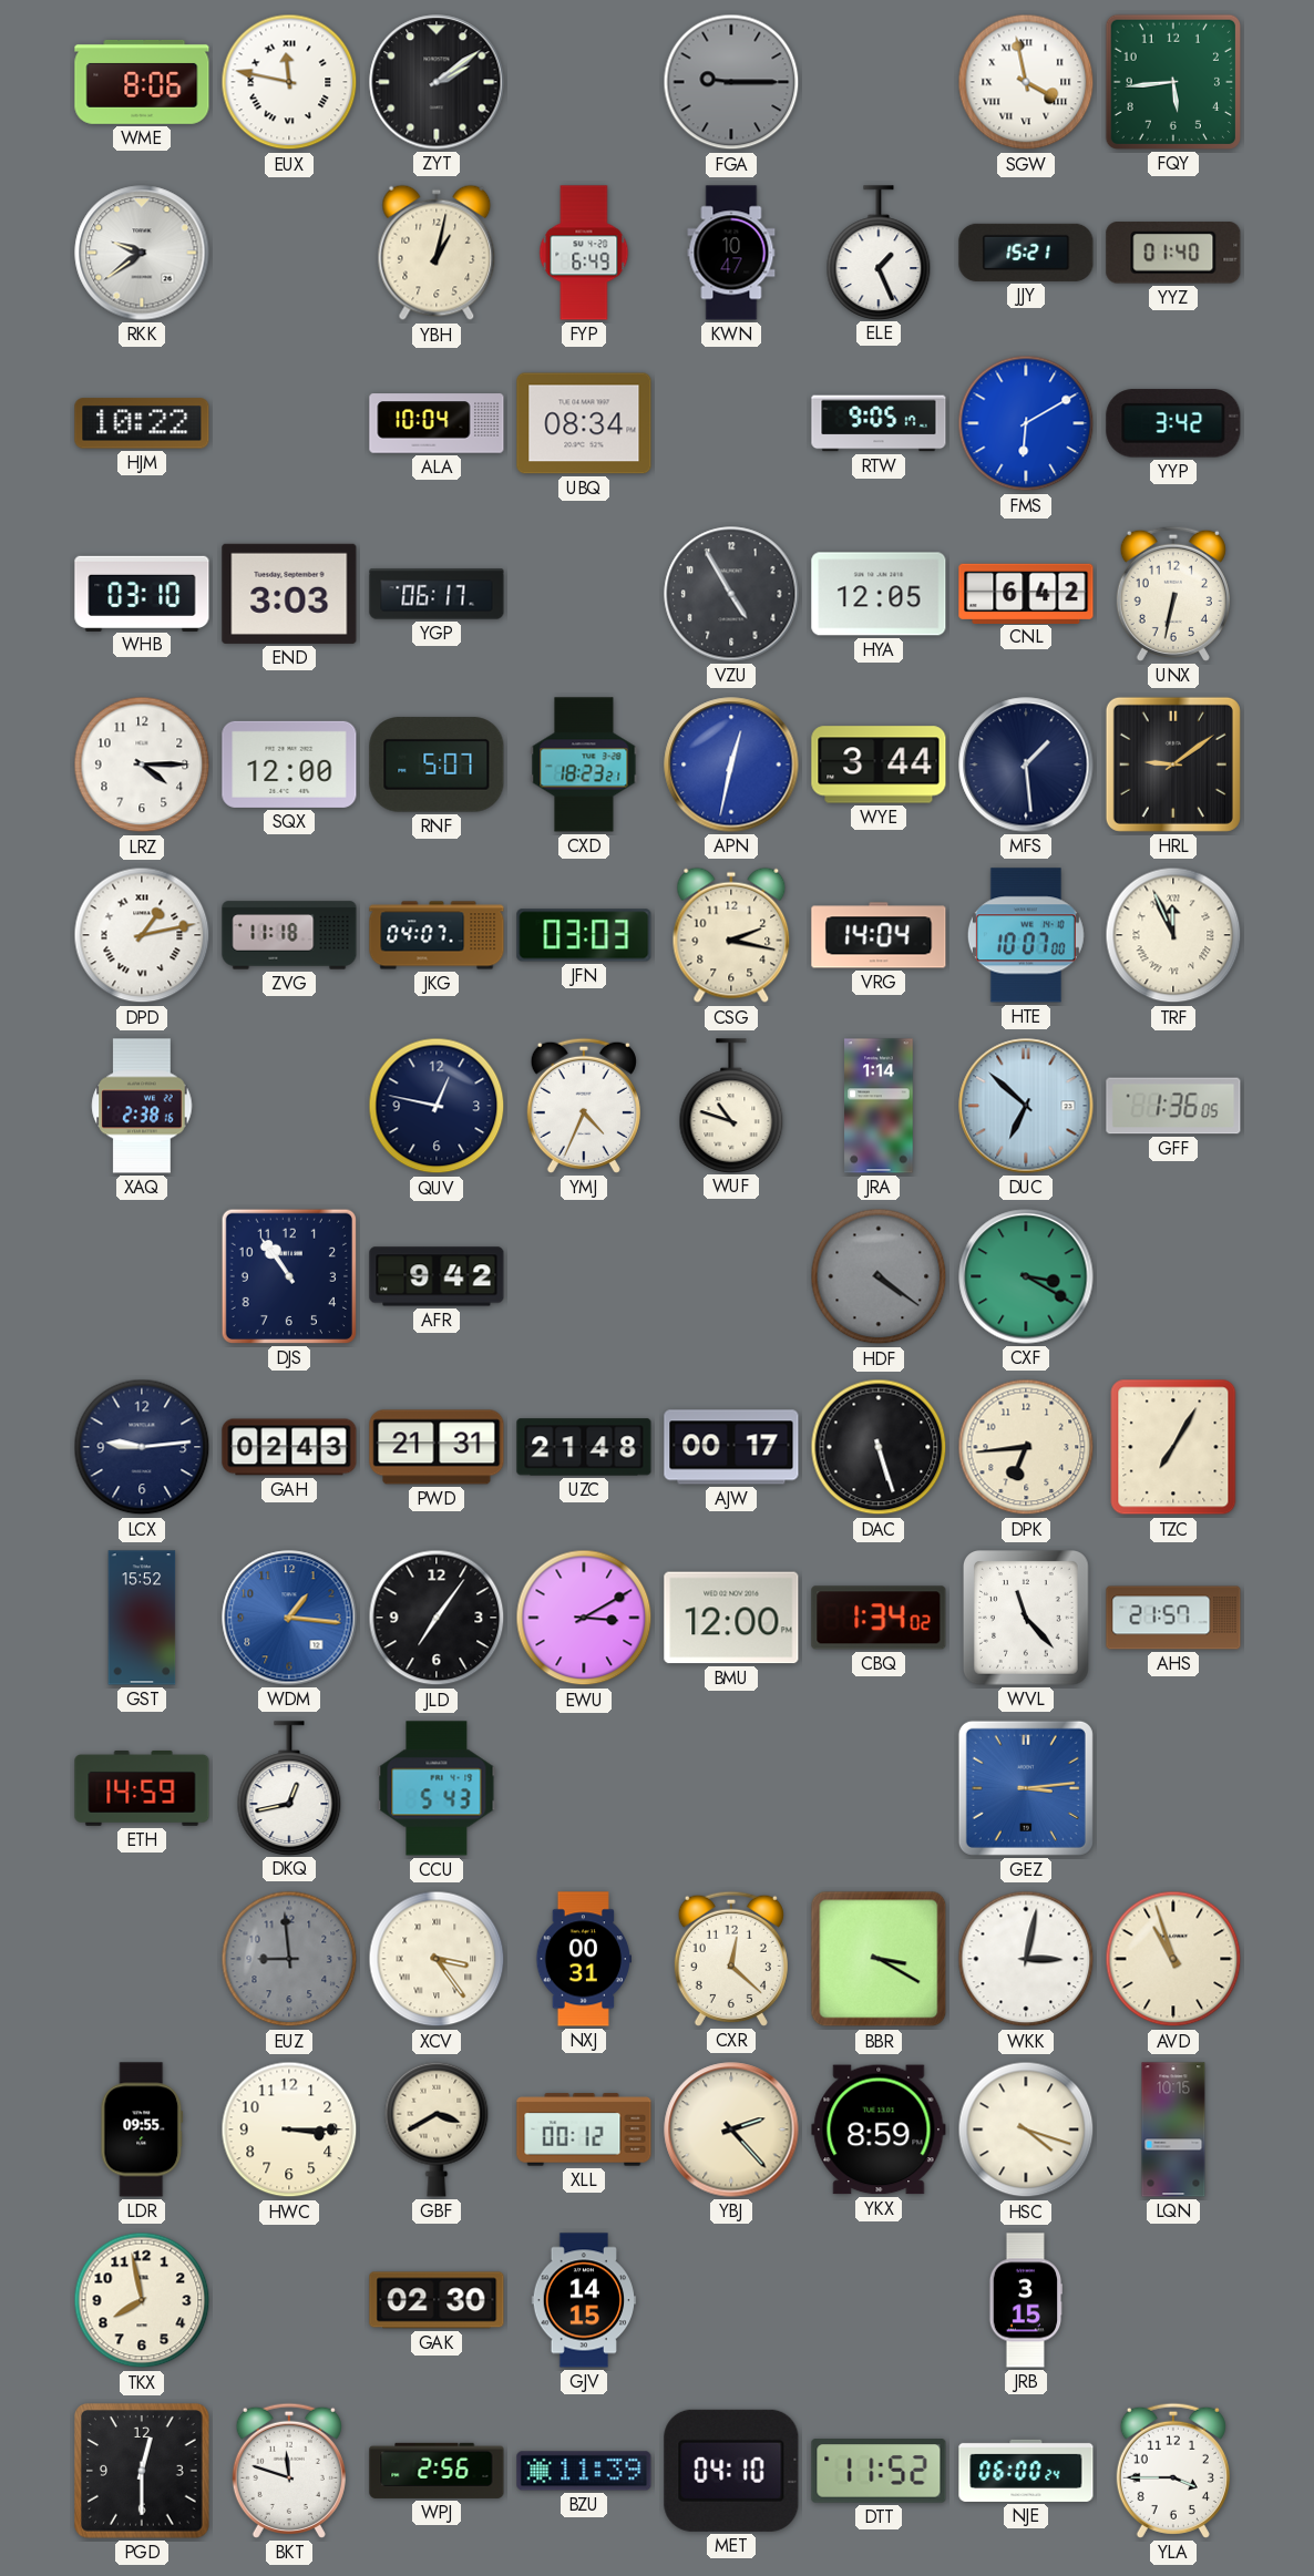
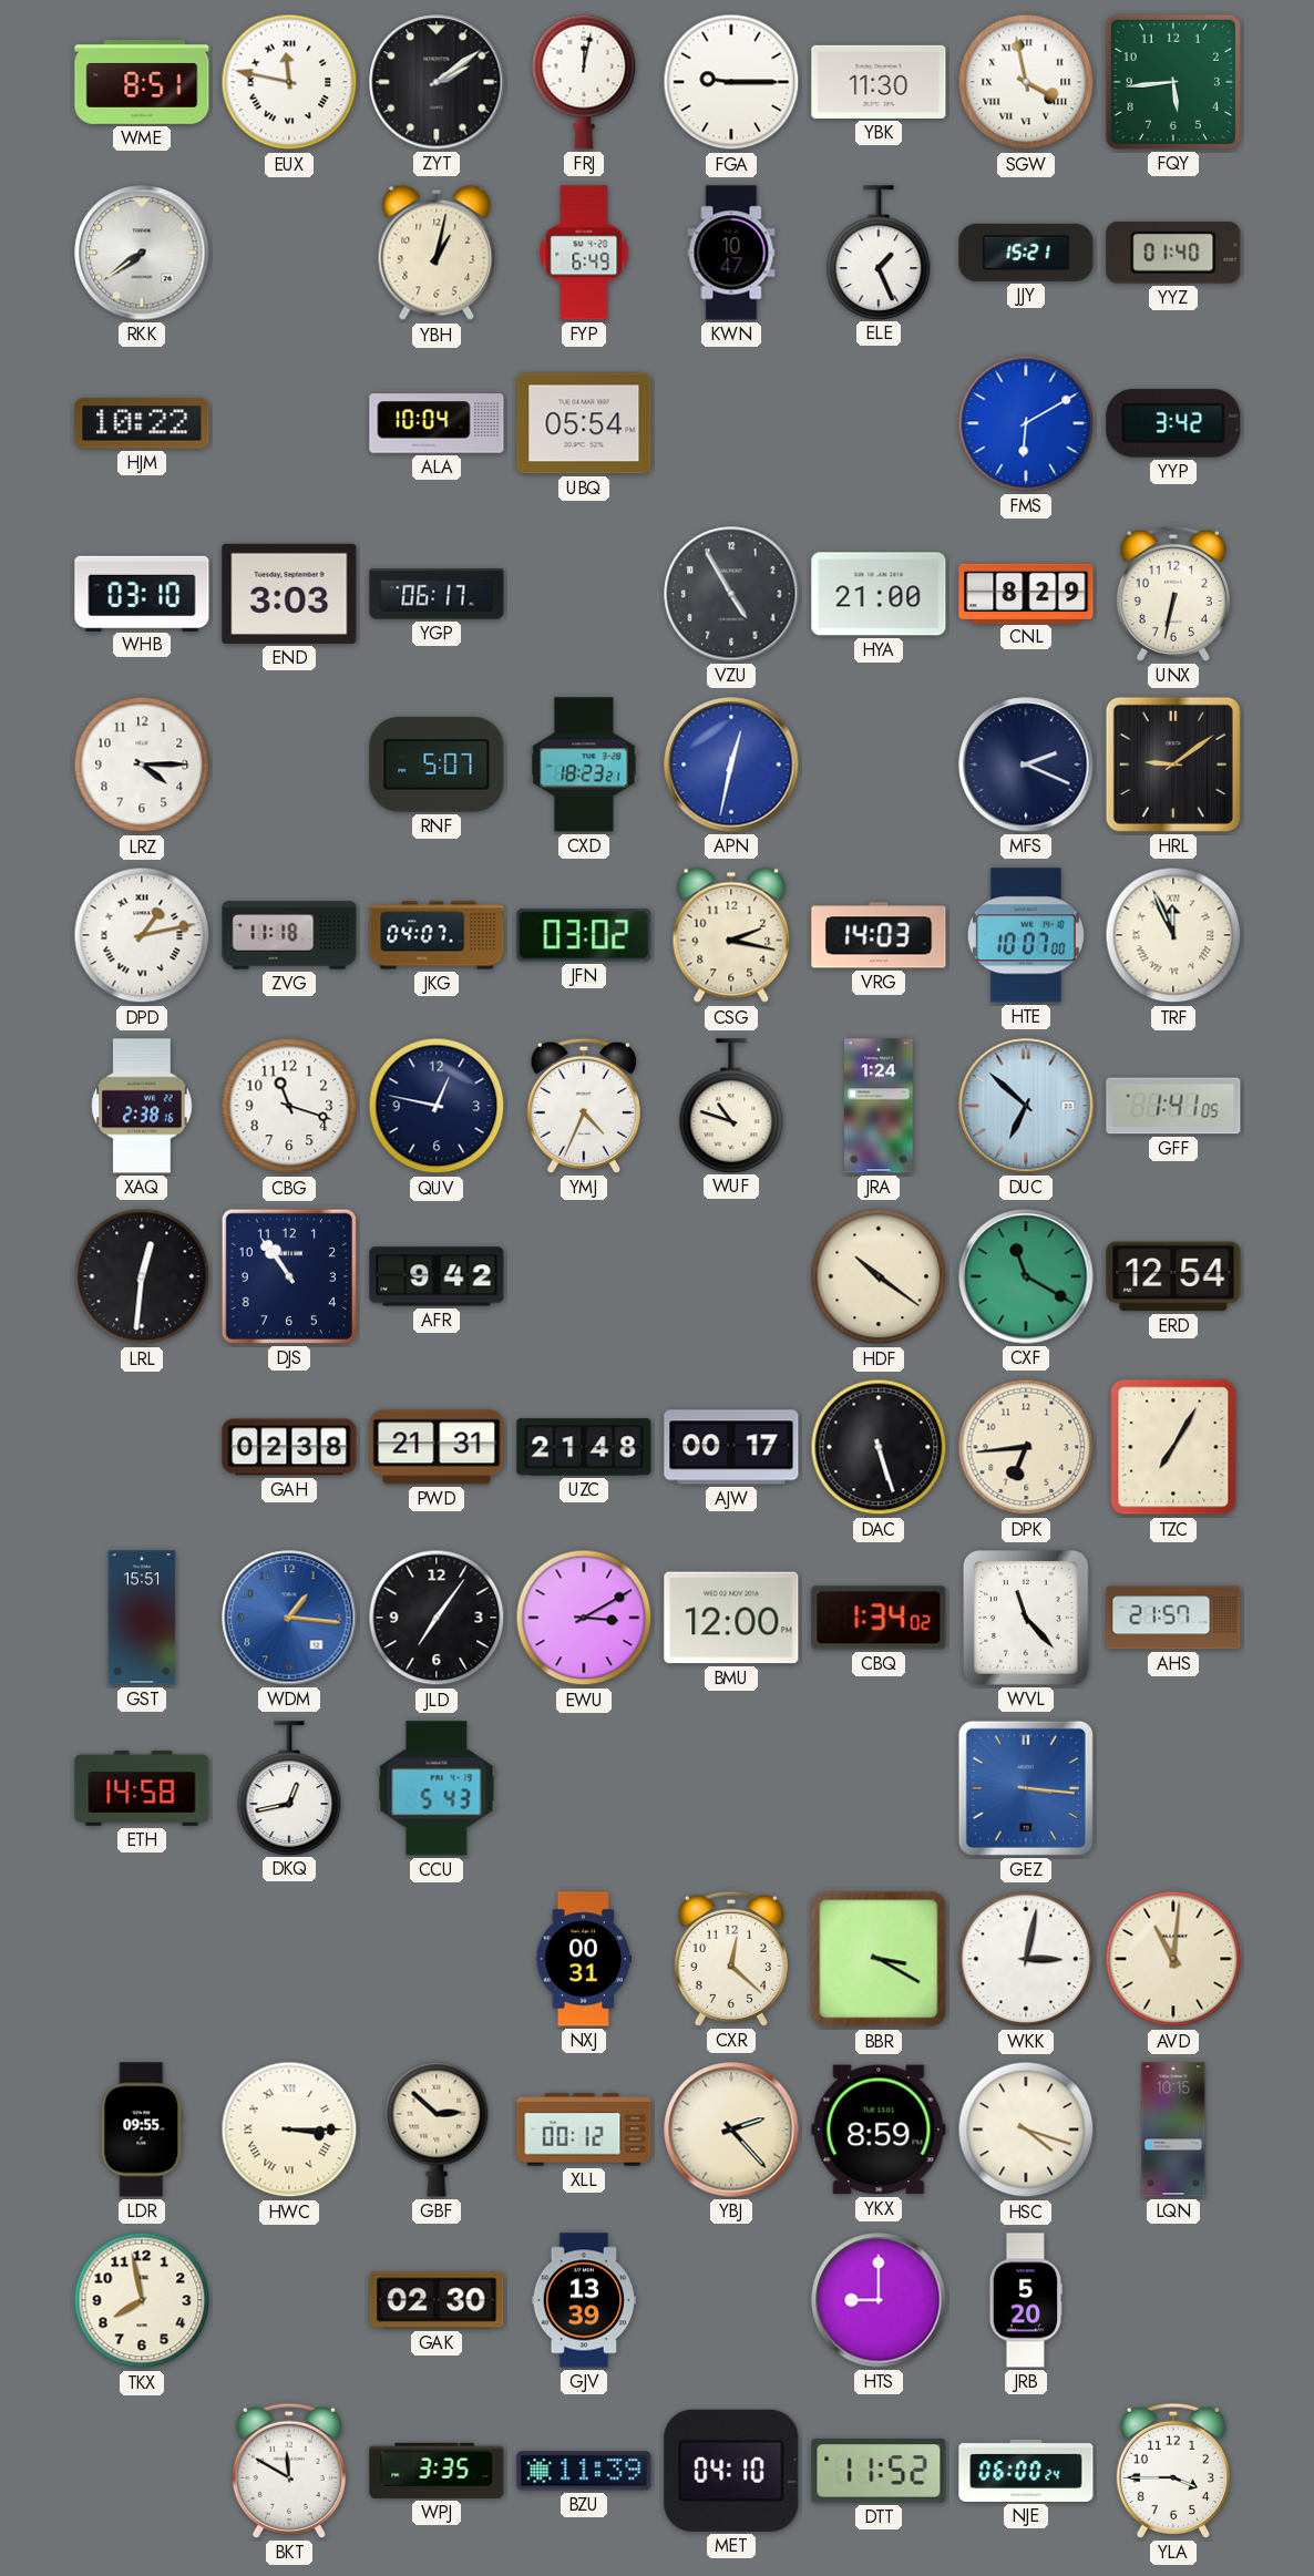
WME: 8:06 -> 8:51
FRJ: none -> 12:02
FGA dial: grey -> white
YBK: none -> 11:30
RKK: 9:39 -> 7:39
UBQ: 08:34 -> 05:54
RTW: 9:05 -> none
HYA: 12:05 -> 21:00
CNL: 6:42 -> 8:29
SQX: 12:00 -> none
WYE: 3:44 -> none
MFS: 1:29 -> 2:19
JFN: 03:03 -> 03:02
VRG: 14:04 -> 14:03
CBG: none -> 11:18
JRA: 1:14 -> 1:24
GFF: 1:36 -> 1:41
LRL: none -> 12:31
HDF: 4:21 -> 10:21
HDF dial: grey -> cream
CXF: 3:20 -> 11:20
ERD: none -> 12:54
LCX: 9:14 -> none
GAH: 02:43 -> 02:38
GST: 15:52 -> 15:51
ETH: 14:59 -> 14:58
GEZ: 3:14 -> 3:16
EUZ: 8:59 -> none
XCV: 3:24 -> none
AVD: 10:57 -> 11:01
HWC numerals: Arabic -> Roman
GBF: 3:40 -> 2:52
GJV: 14:15 -> 13:39
HTS: none -> 9:00
JRB: 3:15 -> 5:20
PGD: 12:30 -> none
BKT: 11:48 -> 11:50
WPJ: 2:56 -> 3:35
